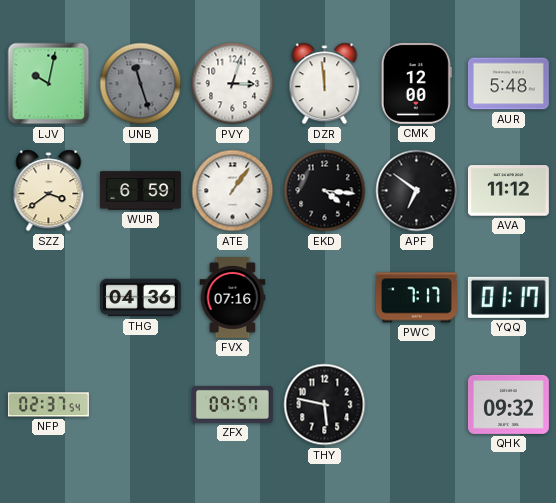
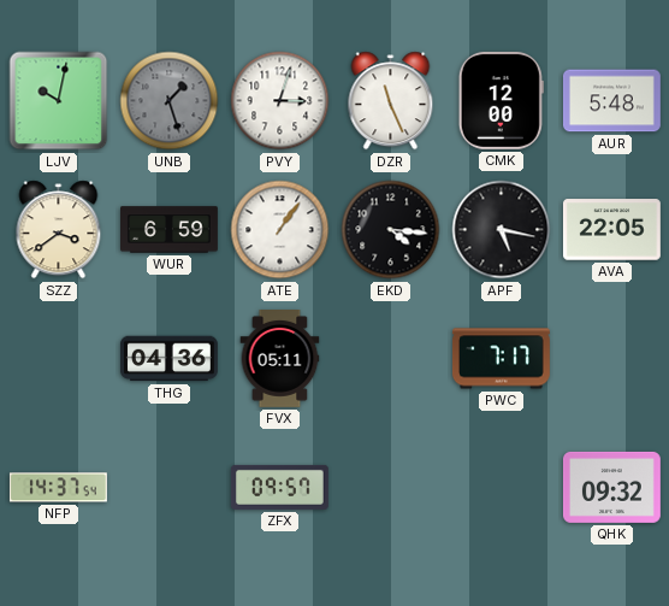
UNB: 11:27 -> 1:27
DZR: 11:59 -> 11:26
APF: 6:51 -> 5:17
AVA: 11:12 -> 22:05
FVX: 07:16 -> 05:11
YQQ: 01:17 -> none
NFP: 02:37 -> 14:37
THY: 5:47 -> none
